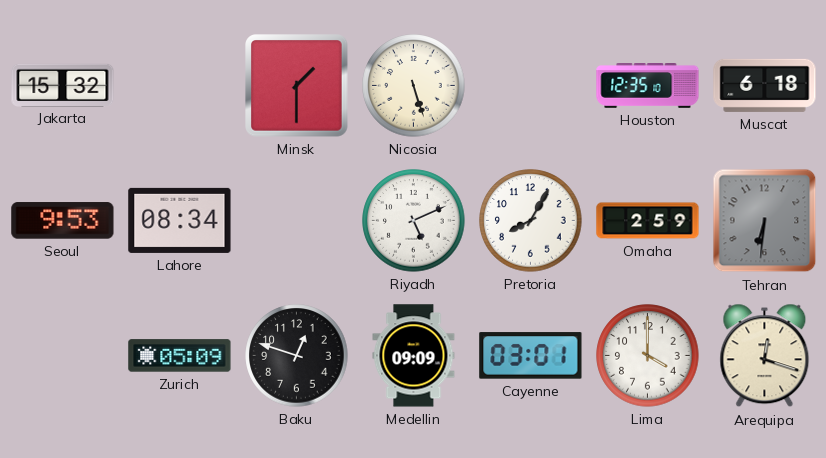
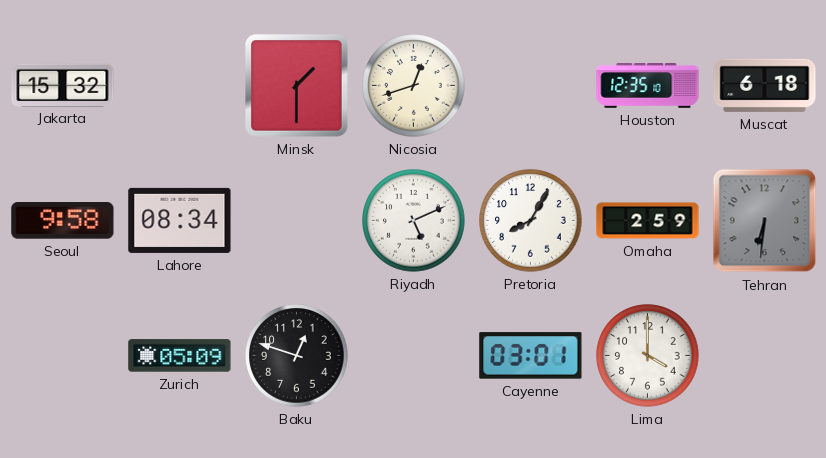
Nicosia: 5:27 -> 12:42
Seoul: 9:53 -> 9:58
Medellin: 09:09 -> none
Arequipa: 12:18 -> none
